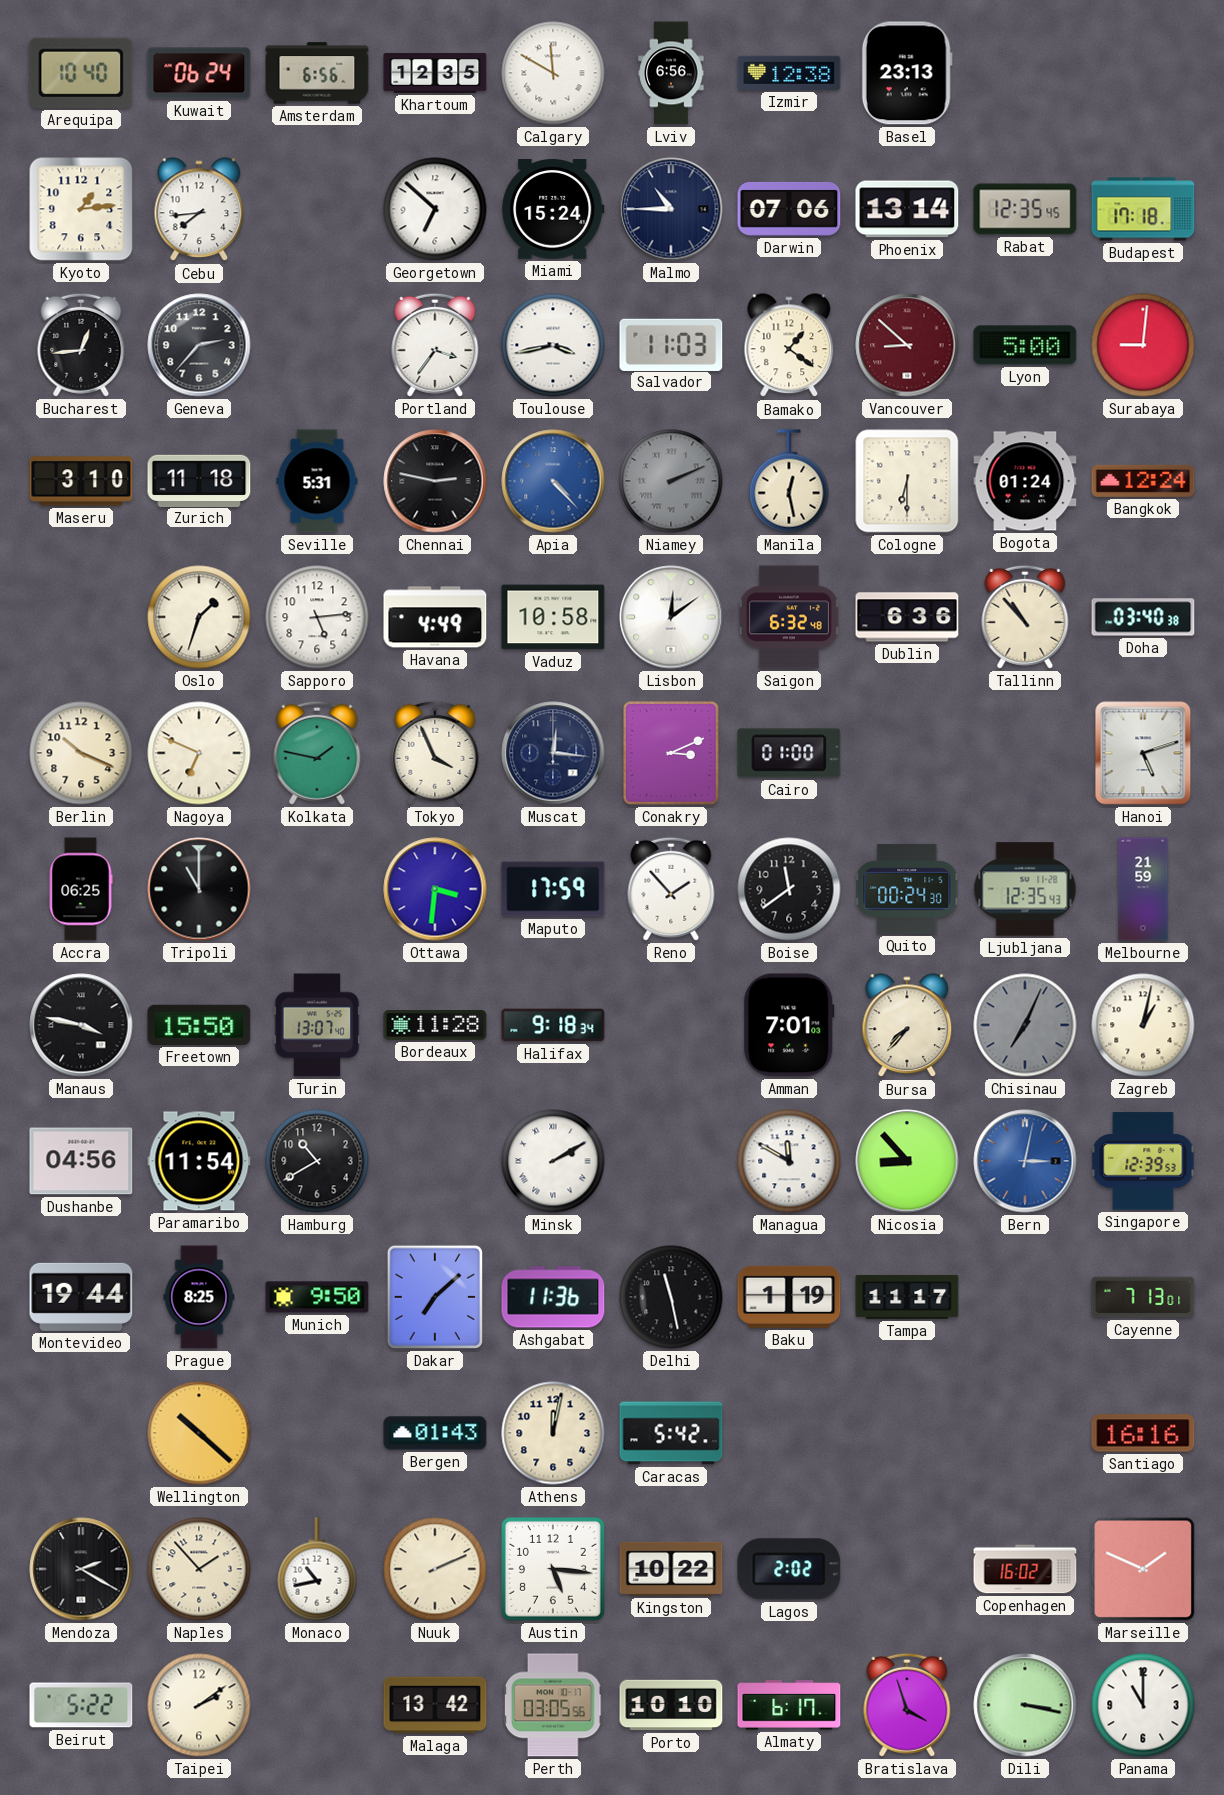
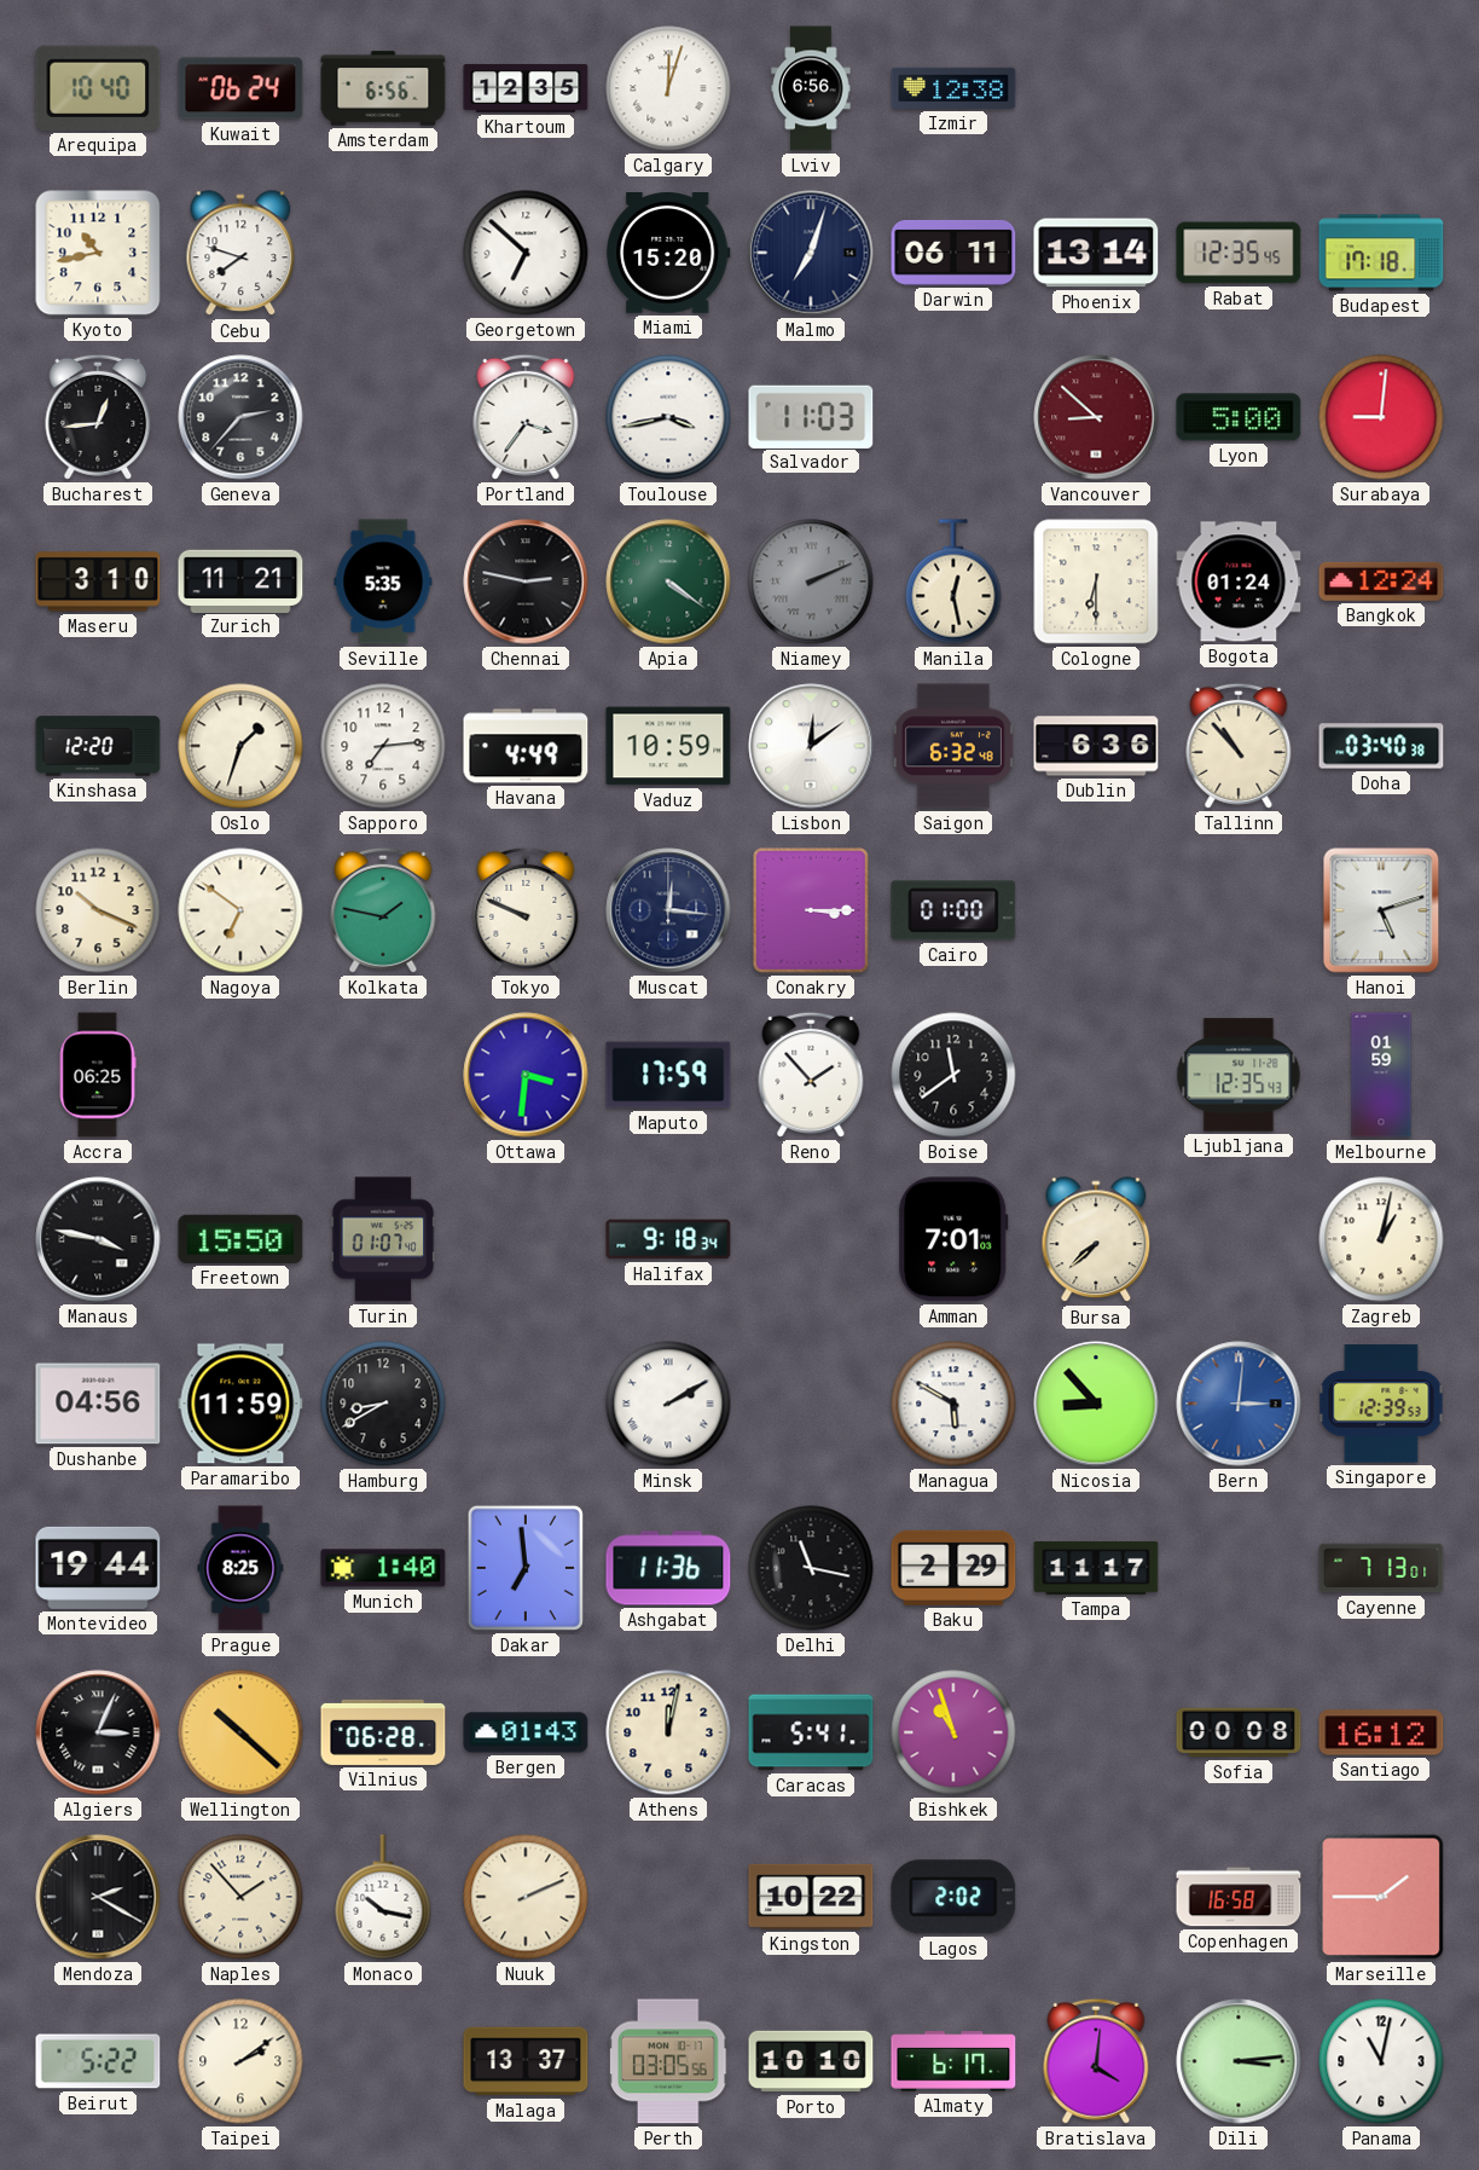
Calgary: 11:50 -> 12:03
Basel: 23:13 -> none
Kyoto: 1:14 -> 10:43
Cebu: 7:44 -> 7:48
Miami: 15:24 -> 15:20
Malmo: 10:45 -> 7:03
Darwin: 07:06 -> 06:11
Bamako: 1:21 -> none
Zurich: 11:18 -> 11:21
Seville: 5:31 -> 5:35
Apia: 4:23 -> 4:21
Apia dial: blue -> green
Kinshasa: none -> 12:20
Sapporo: 5:14 -> 7:14
Vaduz: 10:58 -> 10:59
Nagoya: 6:49 -> 6:51
Tokyo: 3:56 -> 9:49
Conakry: 3:11 -> 3:15
Tripoli: 11:00 -> none
Quito: 00:24 -> none
Melbourne: 21:59 -> 01:59
Turin: 13:07 -> 01:07
Bordeaux: 11:28 -> none
Bursa: 7:37 -> 7:38
Chisinau: 7:04 -> none
Paramaribo: 11:54 -> 11:59
Hamburg: 10:40 -> 8:40
Managua: 11:50 -> 5:50
Bern: 3:02 -> 3:01
Munich: 9:50 -> 1:40
Dakar: 7:08 -> 6:59
Delhi: 11:28 -> 11:17
Baku: 1:19 -> 2:29
Algiers: none -> 3:04
Vilnius: none -> 06:28
Caracas: 5:42 -> 5:41
Bishkek: none -> 10:57
Sofia: none -> 00:08
Santiago: 16:16 -> 16:12
Monaco: 10:43 -> 10:17
Austin: 5:16 -> none
Copenhagen: 16:02 -> 16:58
Marseille: 1:49 -> 1:45
Malaga: 13:42 -> 13:37
Bratislava: 3:57 -> 4:01
Dili: 3:17 -> 3:14
Panama: 11:00 -> 11:02
